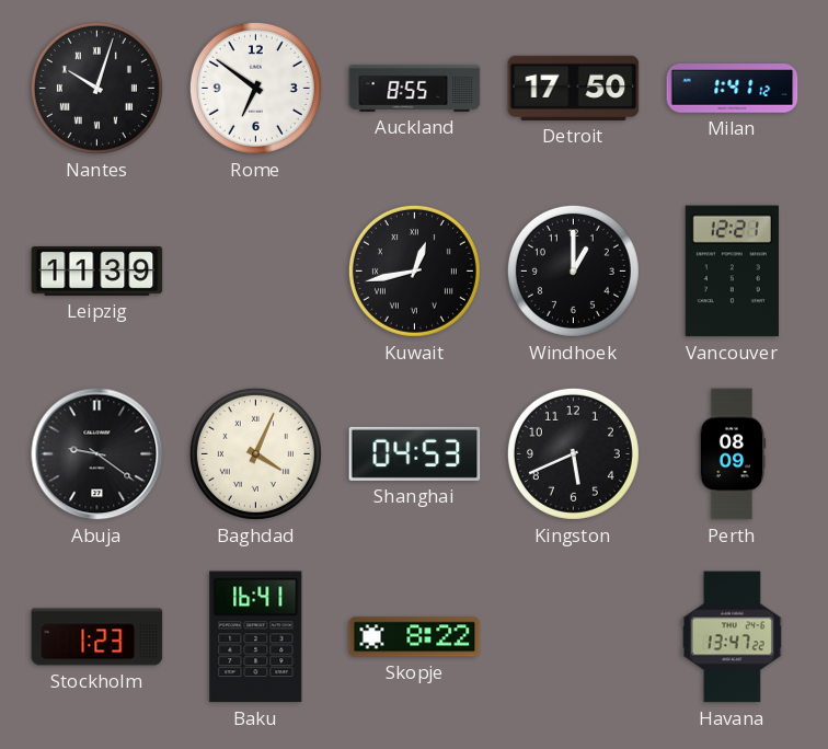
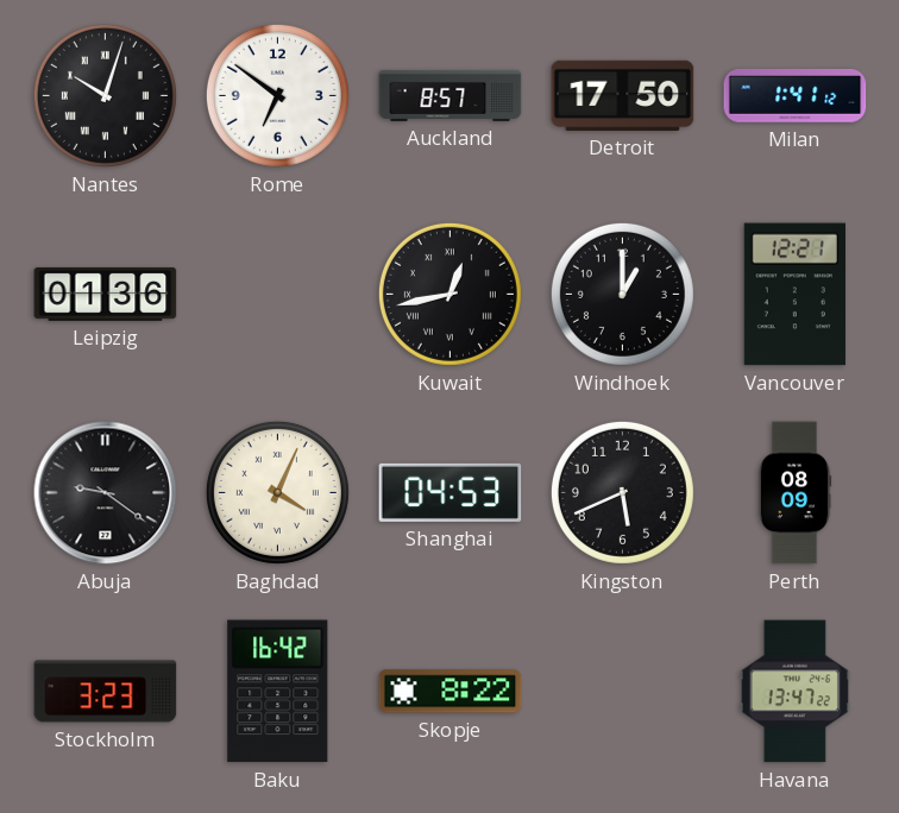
Auckland: 8:55 -> 8:57
Leipzig: 11:39 -> 01:36
Stockholm: 1:23 -> 3:23
Baku: 16:41 -> 16:42
